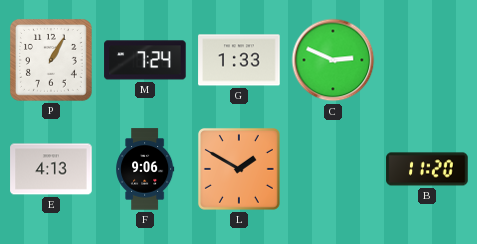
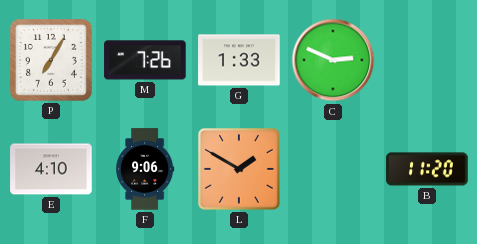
P: 1:05 -> 7:05
M: 7:24 -> 7:26
E: 4:13 -> 4:10
